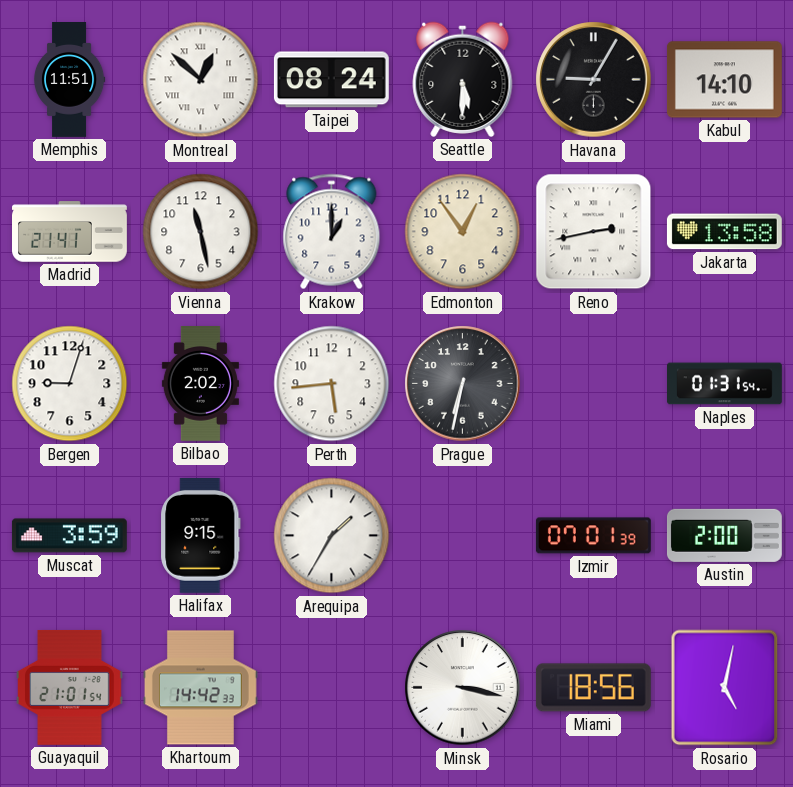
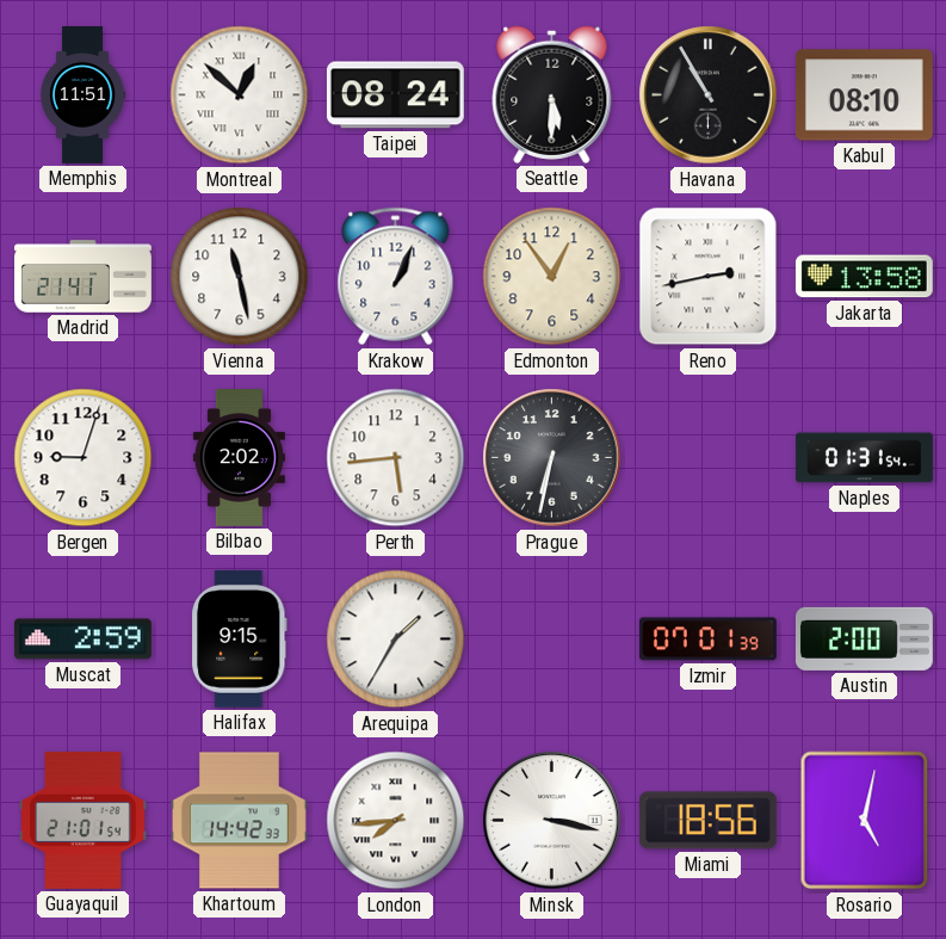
Havana: 9:05 -> 10:55
Kabul: 14:10 -> 08:10
Krakow: 1:00 -> 1:04
Muscat: 3:59 -> 2:59
London: none -> 7:44
